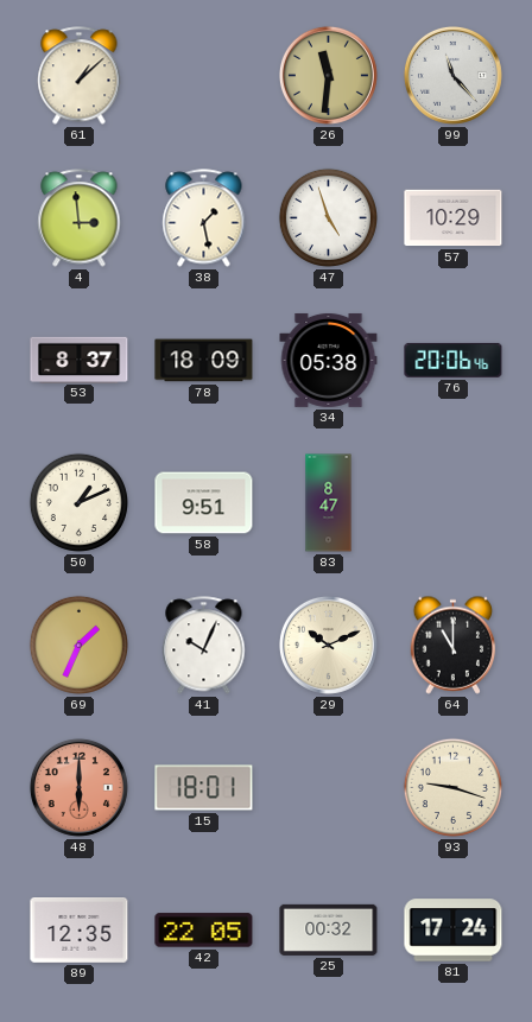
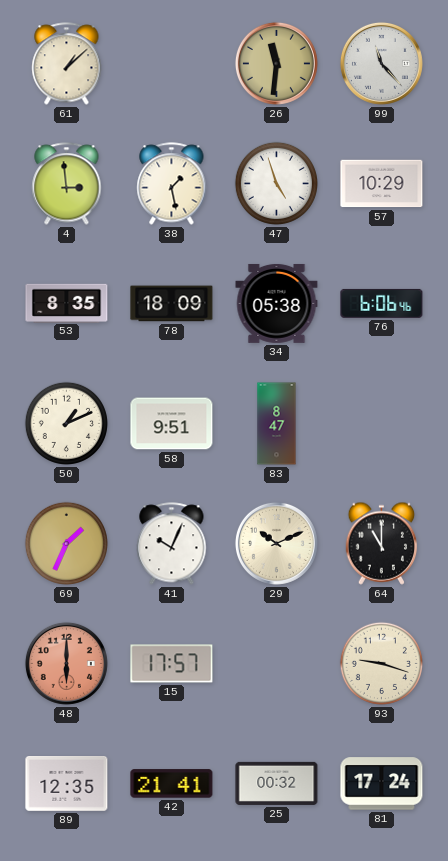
53: 8:37 -> 8:35
76: 20:06 -> 6:06
15: 18:01 -> 17:57
42: 22:05 -> 21:41
